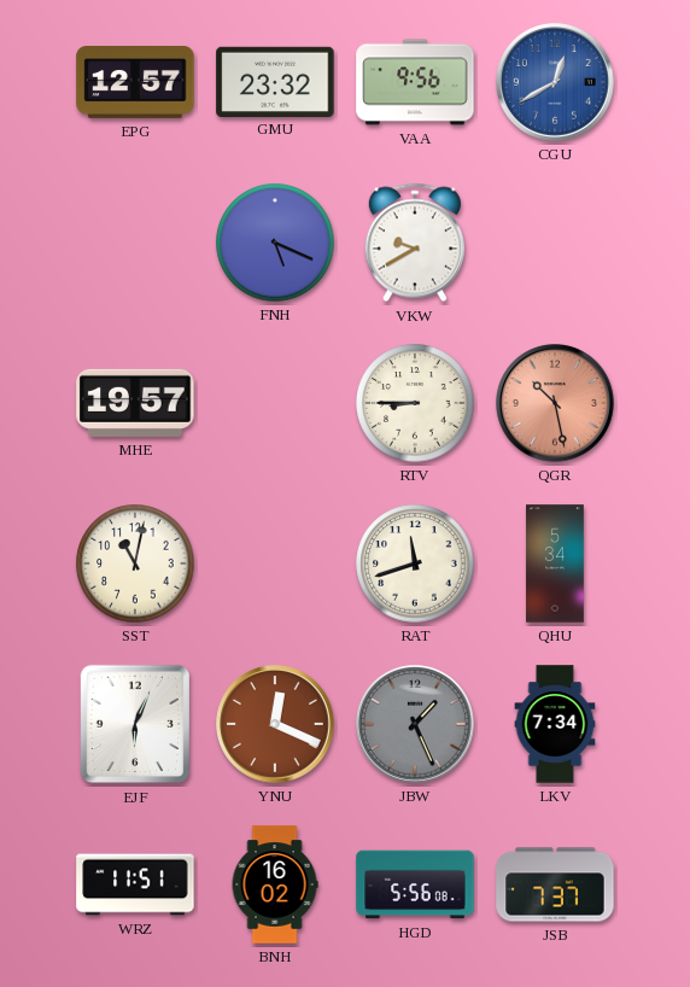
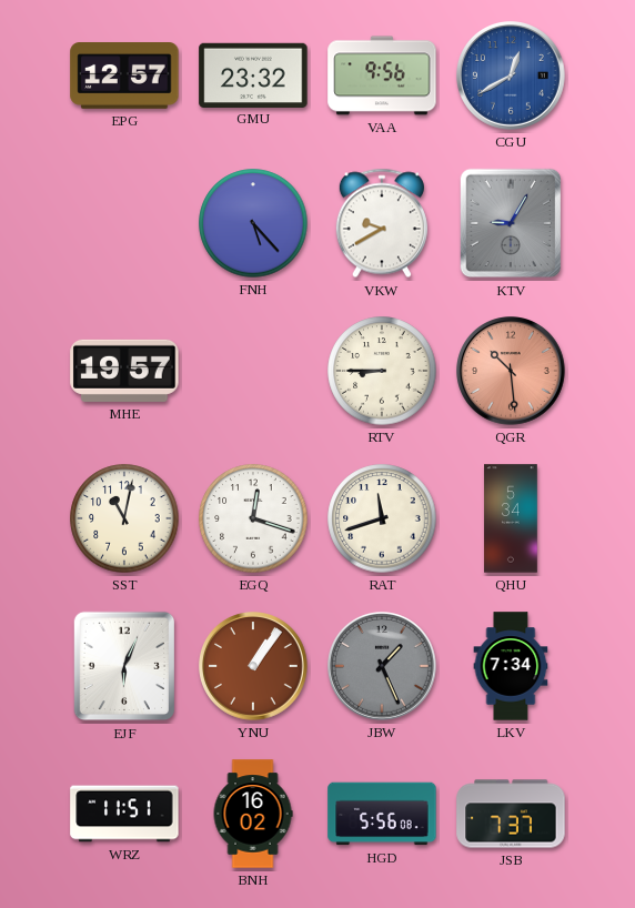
FNH: 5:19 -> 5:23
KTV: none -> 9:05
QGR: 10:28 -> 10:29
EGQ: none -> 12:18
YNU: 12:19 -> 1:06
